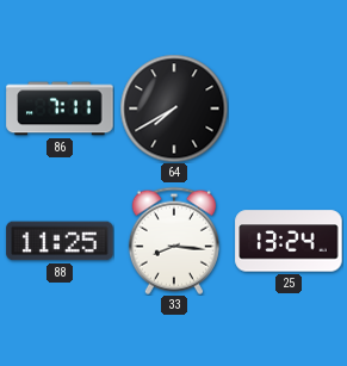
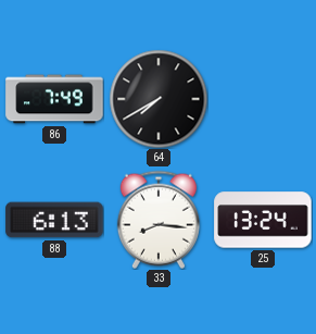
86: 7:11 -> 7:49
88: 11:25 -> 6:13
